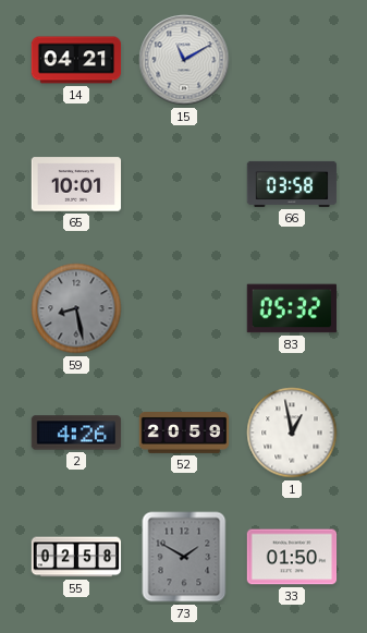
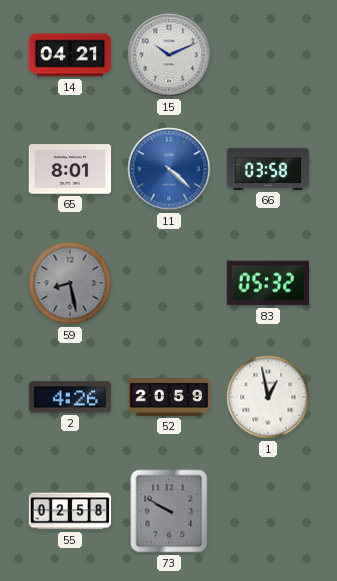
15: 11:10 -> 10:11
65: 10:01 -> 8:01
11: none -> 4:22
73: 1:50 -> 9:50
33: 01:50 -> none
